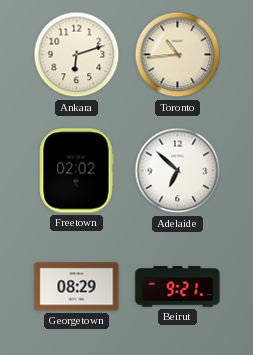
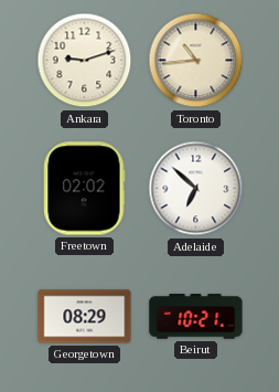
Ankara: 6:12 -> 9:12
Beirut: 9:21 -> 10:21
